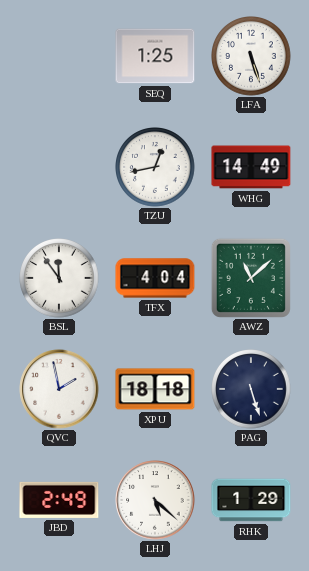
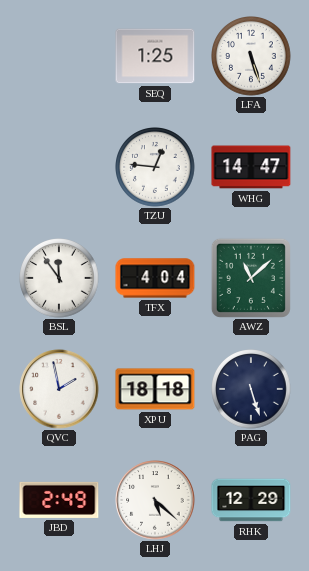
TZU: 12:43 -> 12:46
WHG: 14:49 -> 14:47
RHK: 1:29 -> 12:29
